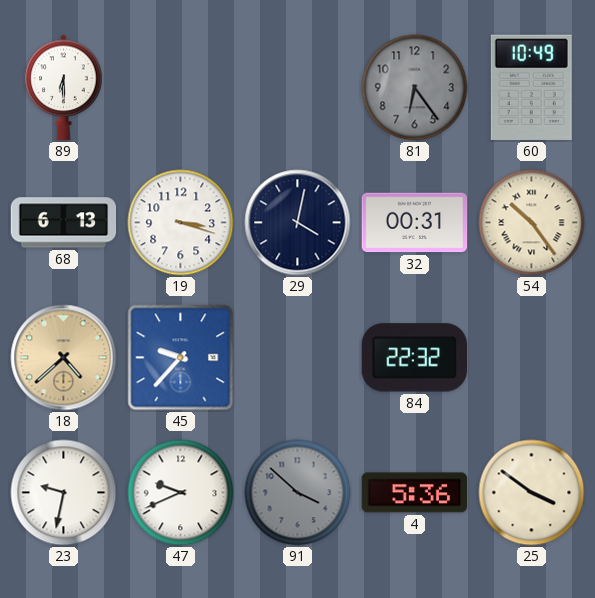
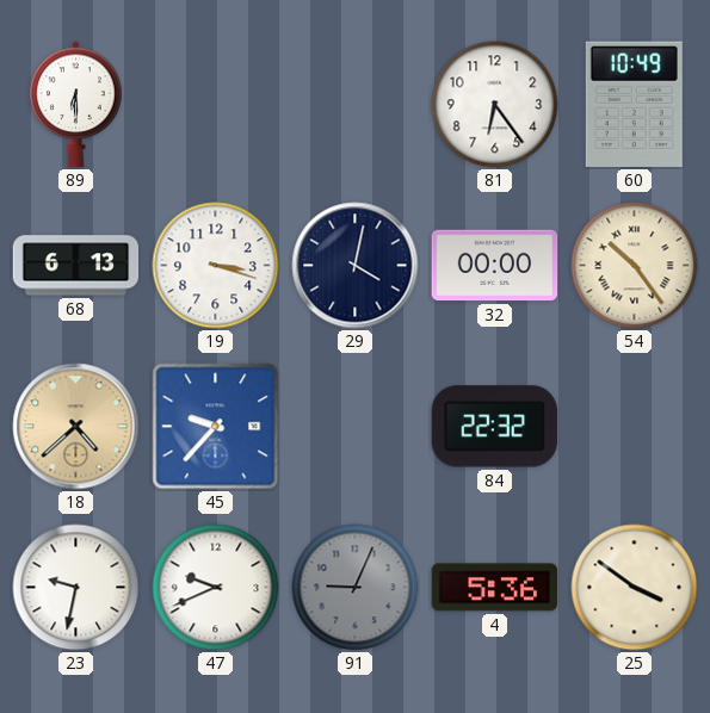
81 dial: grey -> white
32: 00:31 -> 00:00
91: 3:52 -> 9:04
